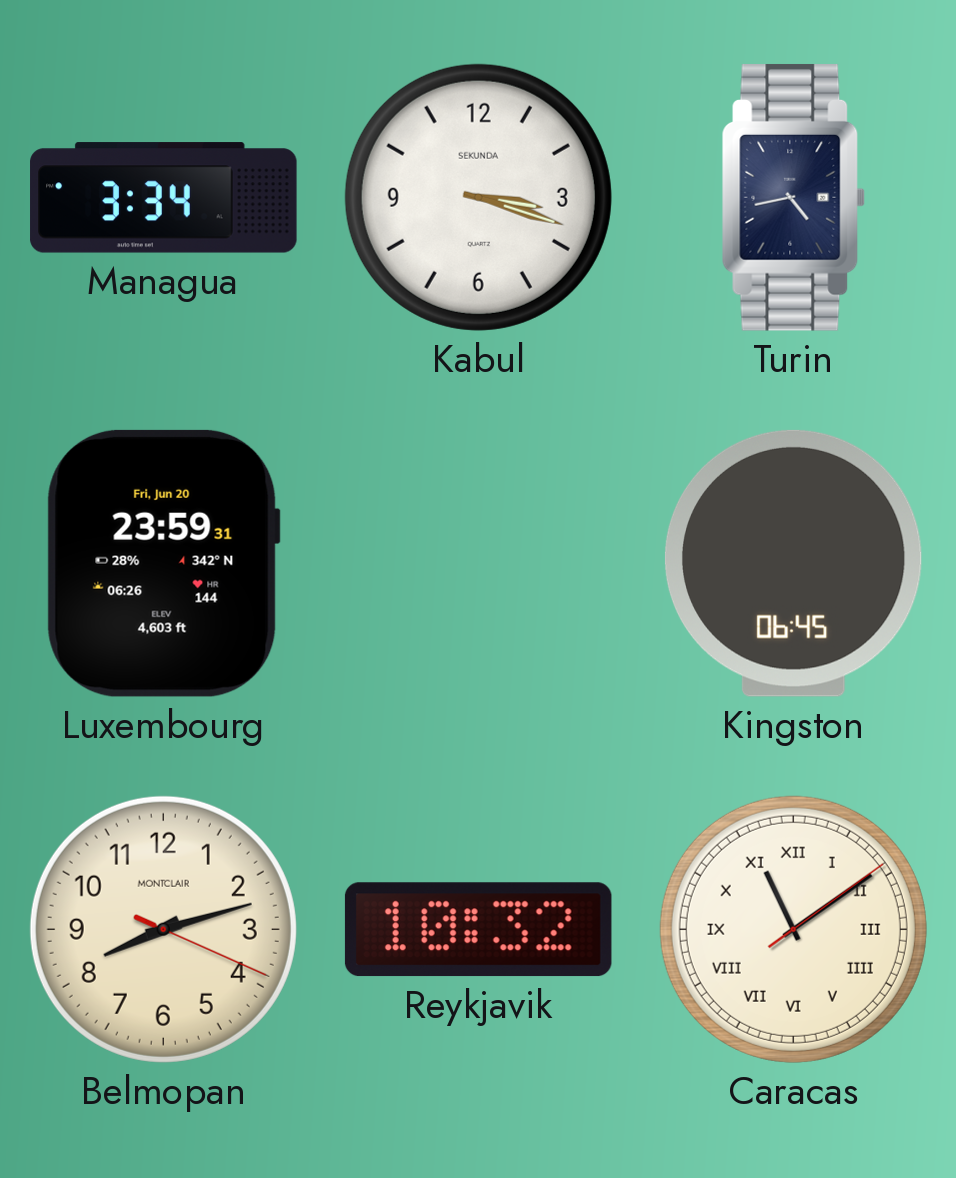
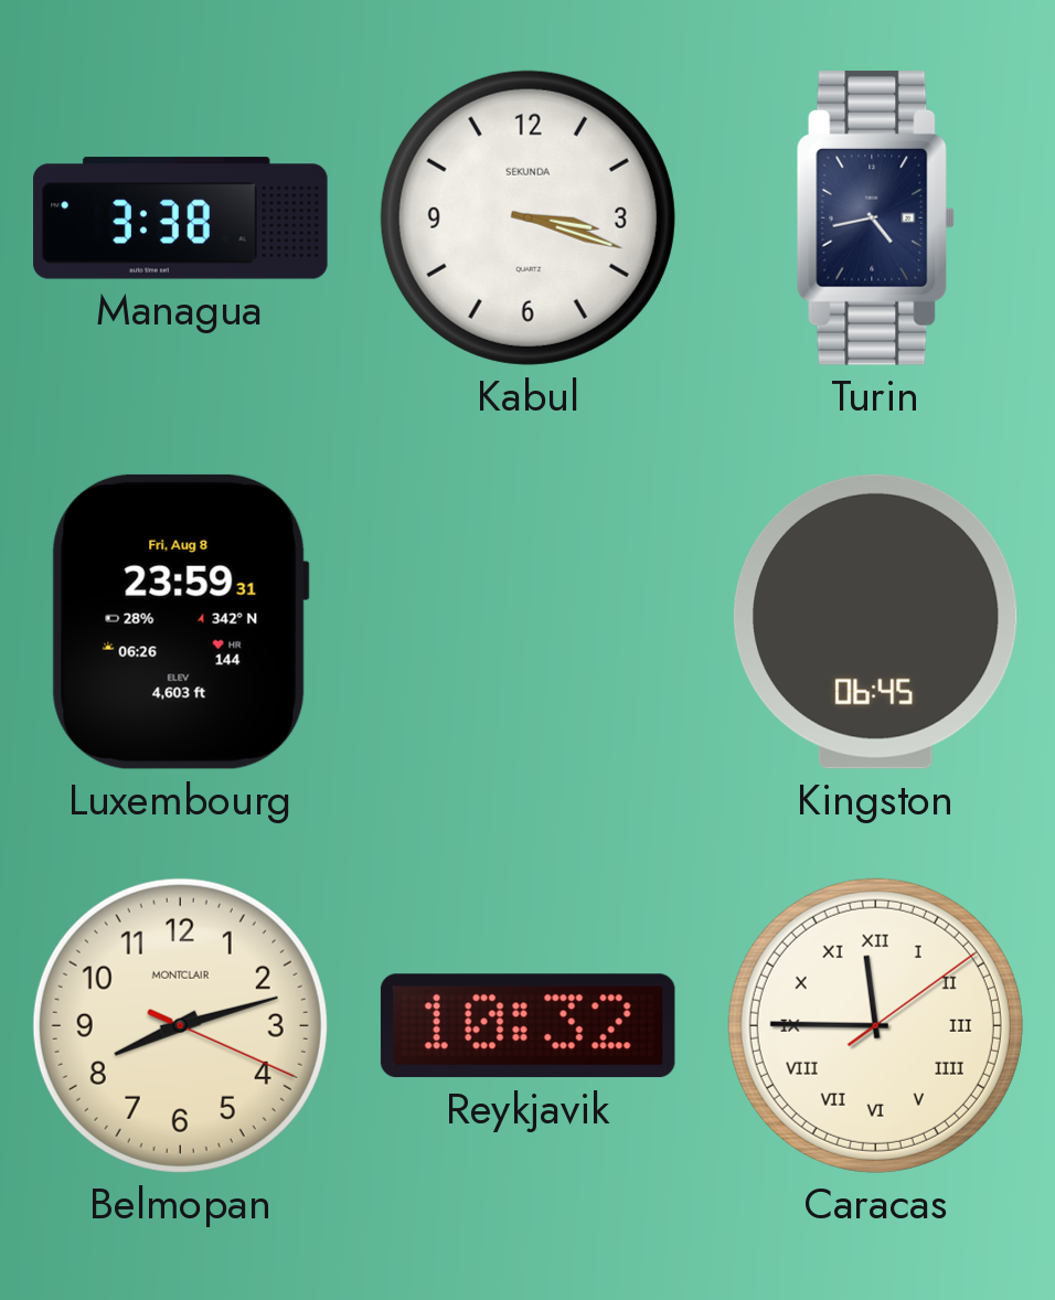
Managua: 3:34 -> 3:38
Luxembourg date: Fri, Jun 20 -> Fri, Aug 8
Caracas: 11:09 -> 11:45
